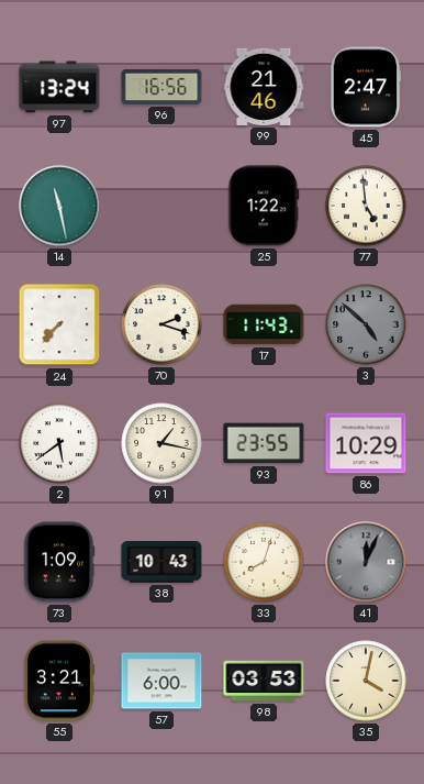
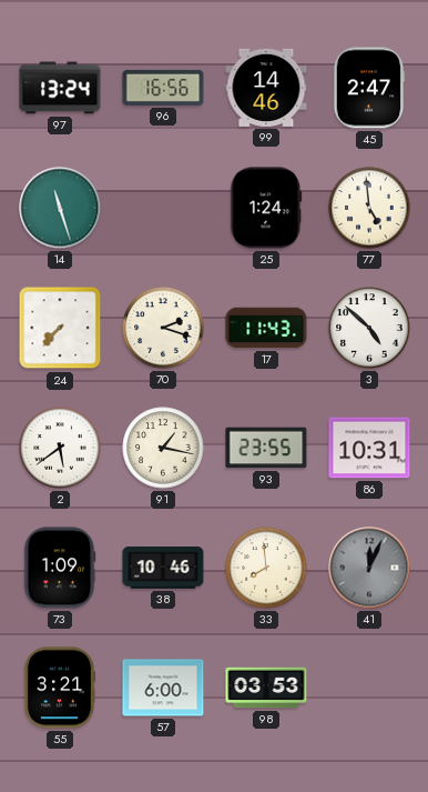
99: 21:46 -> 14:46
14: 11:28 -> 11:27
25: 1:22 -> 1:24
3 dial: grey -> white
86: 10:29 -> 10:31
38: 10:43 -> 10:46
33: 8:03 -> 7:59
35: 4:02 -> none
